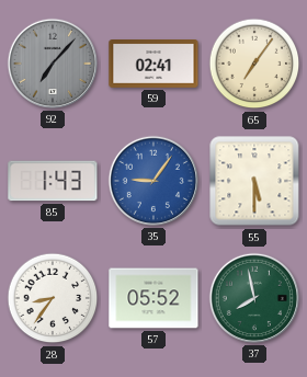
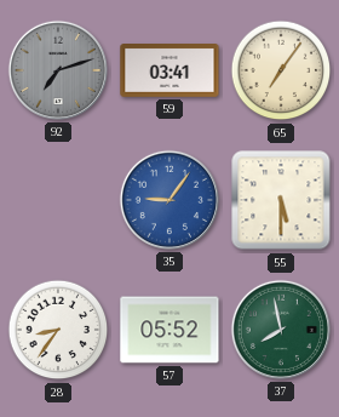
92: 7:07 -> 7:12
59: 02:41 -> 03:41
85: 1:43 -> none
